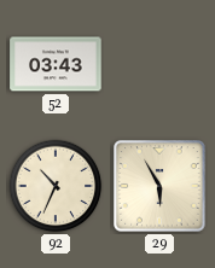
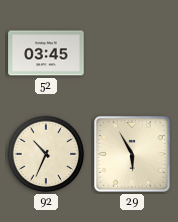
52: 03:43 -> 03:45
